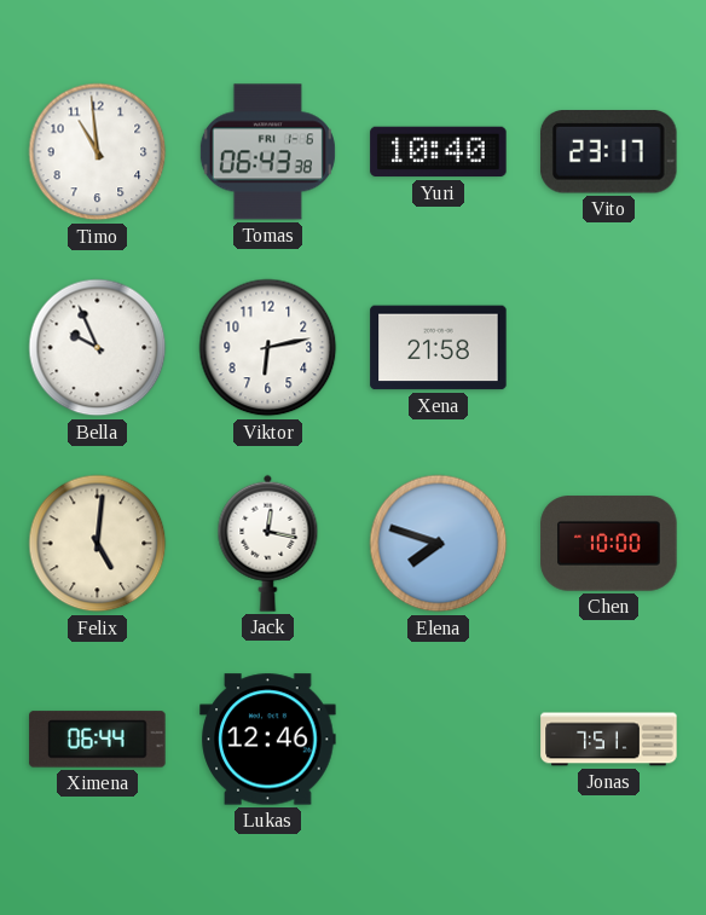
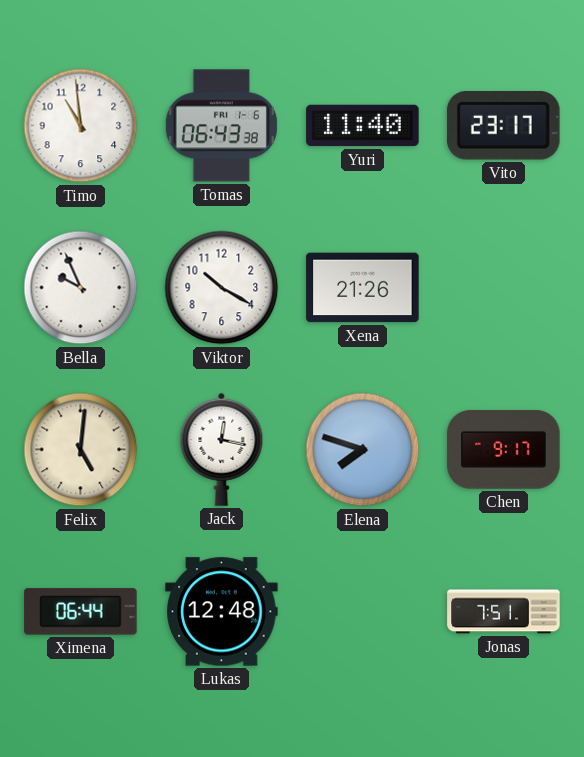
Yuri: 10:40 -> 11:40
Viktor: 6:13 -> 10:20
Xena: 21:58 -> 21:26
Chen: 10:00 -> 9:17
Lukas: 12:46 -> 12:48
